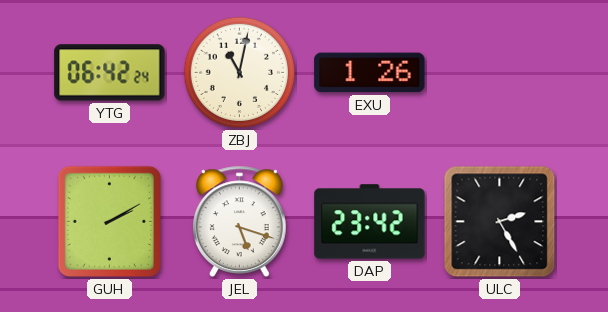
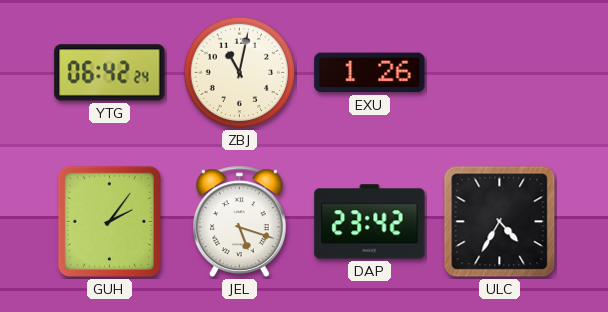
GUH: 2:10 -> 2:06
ULC: 2:25 -> 4:35
